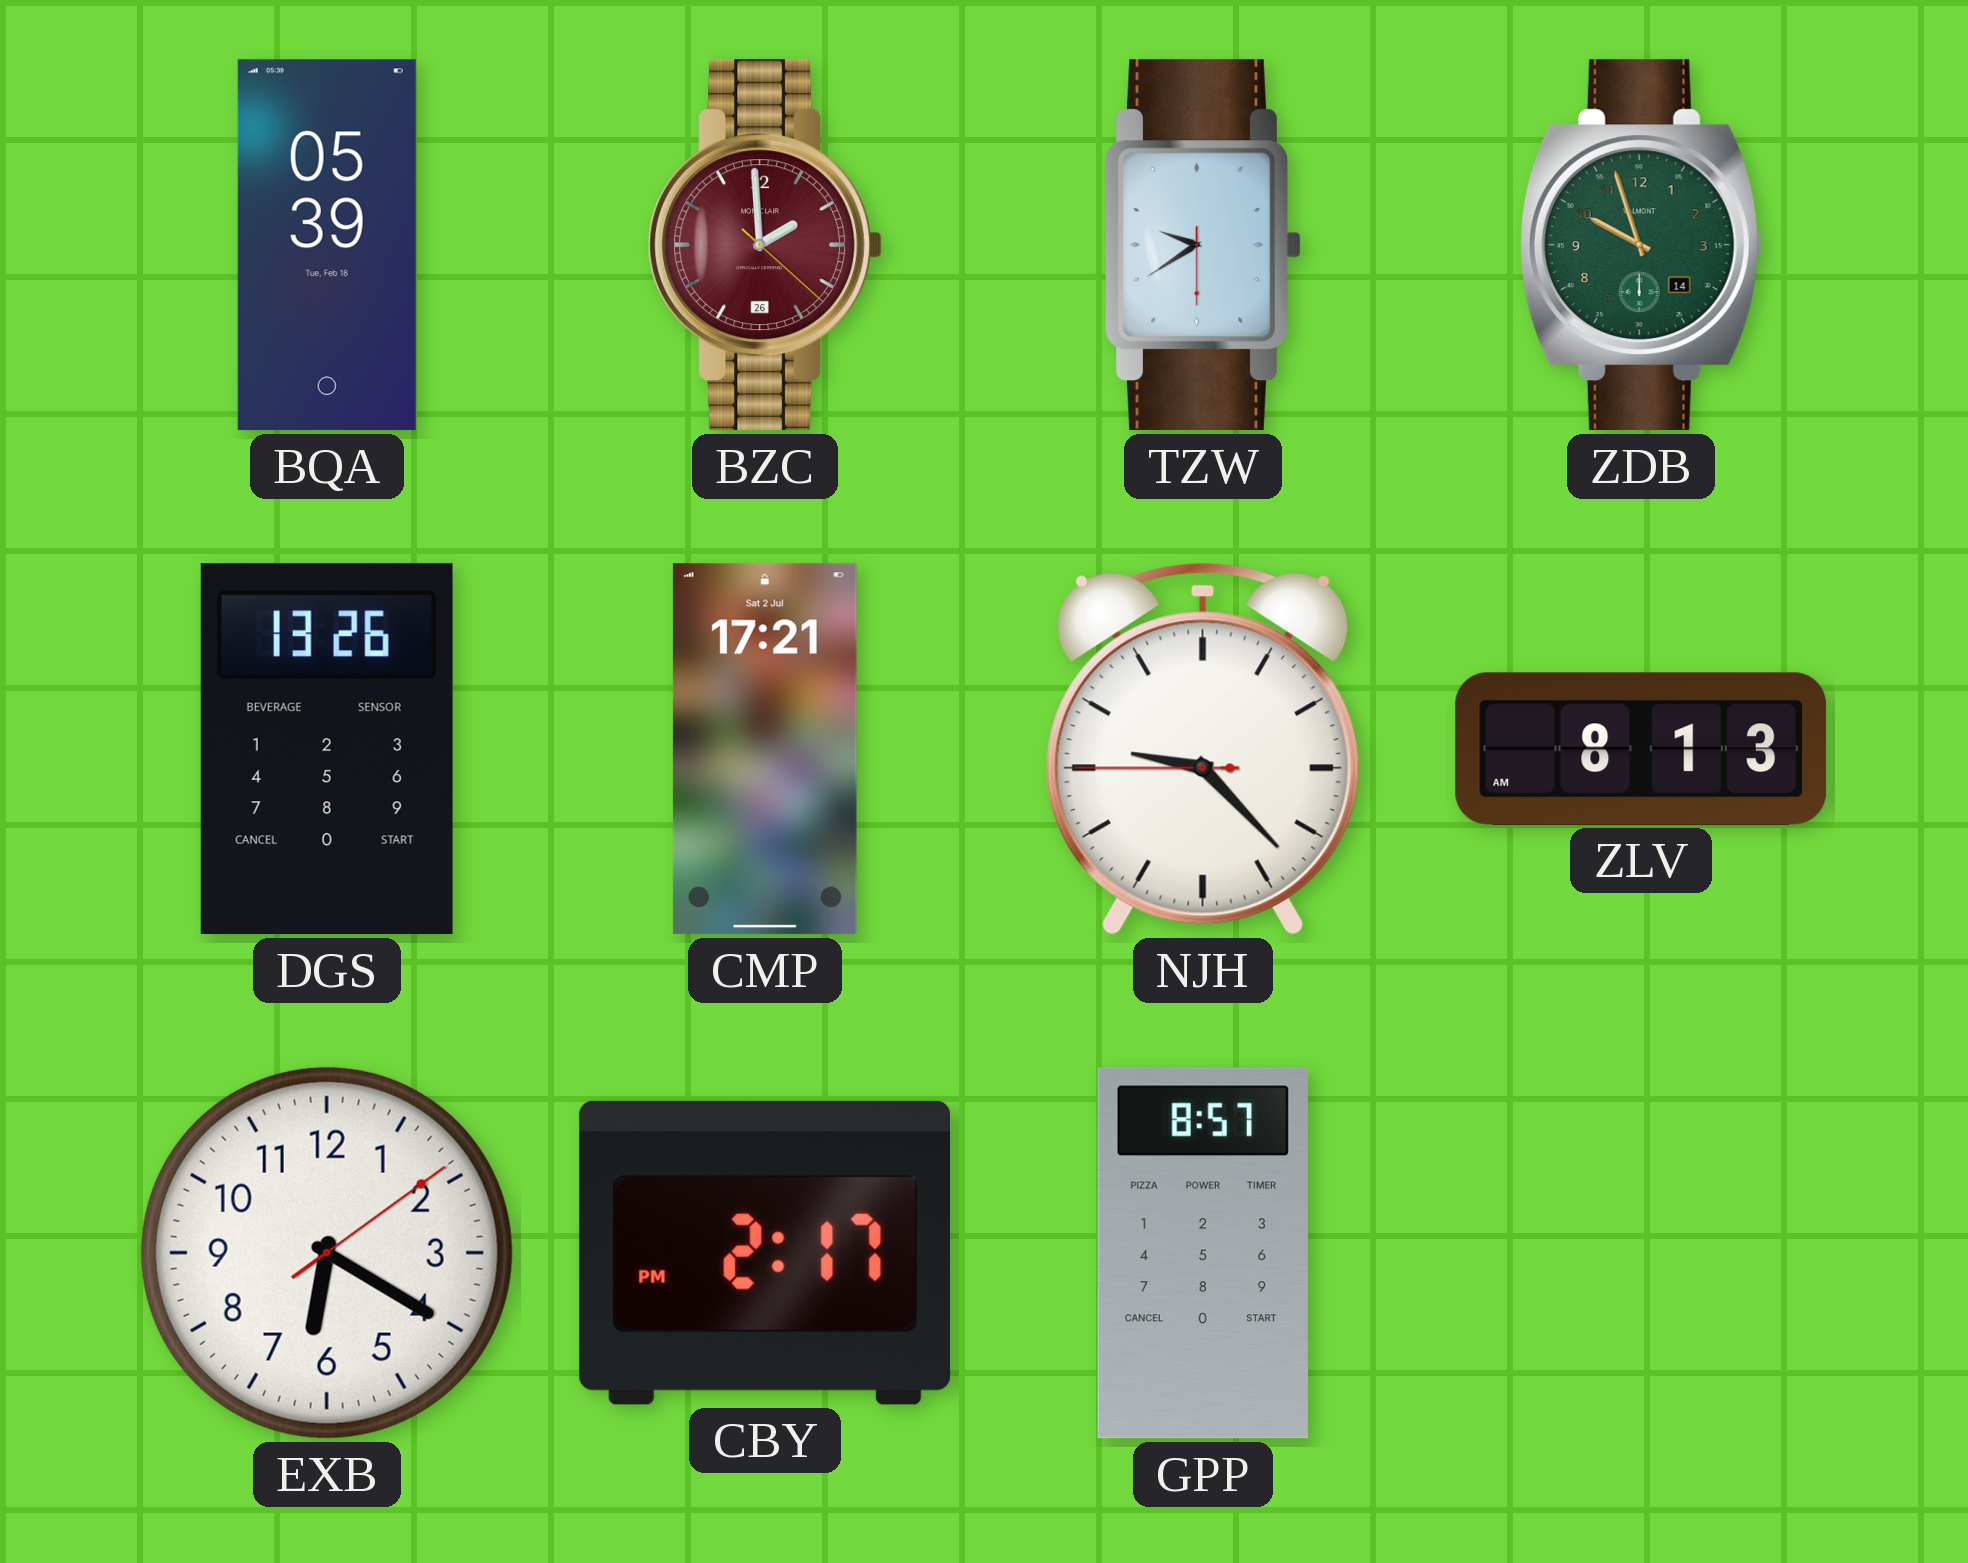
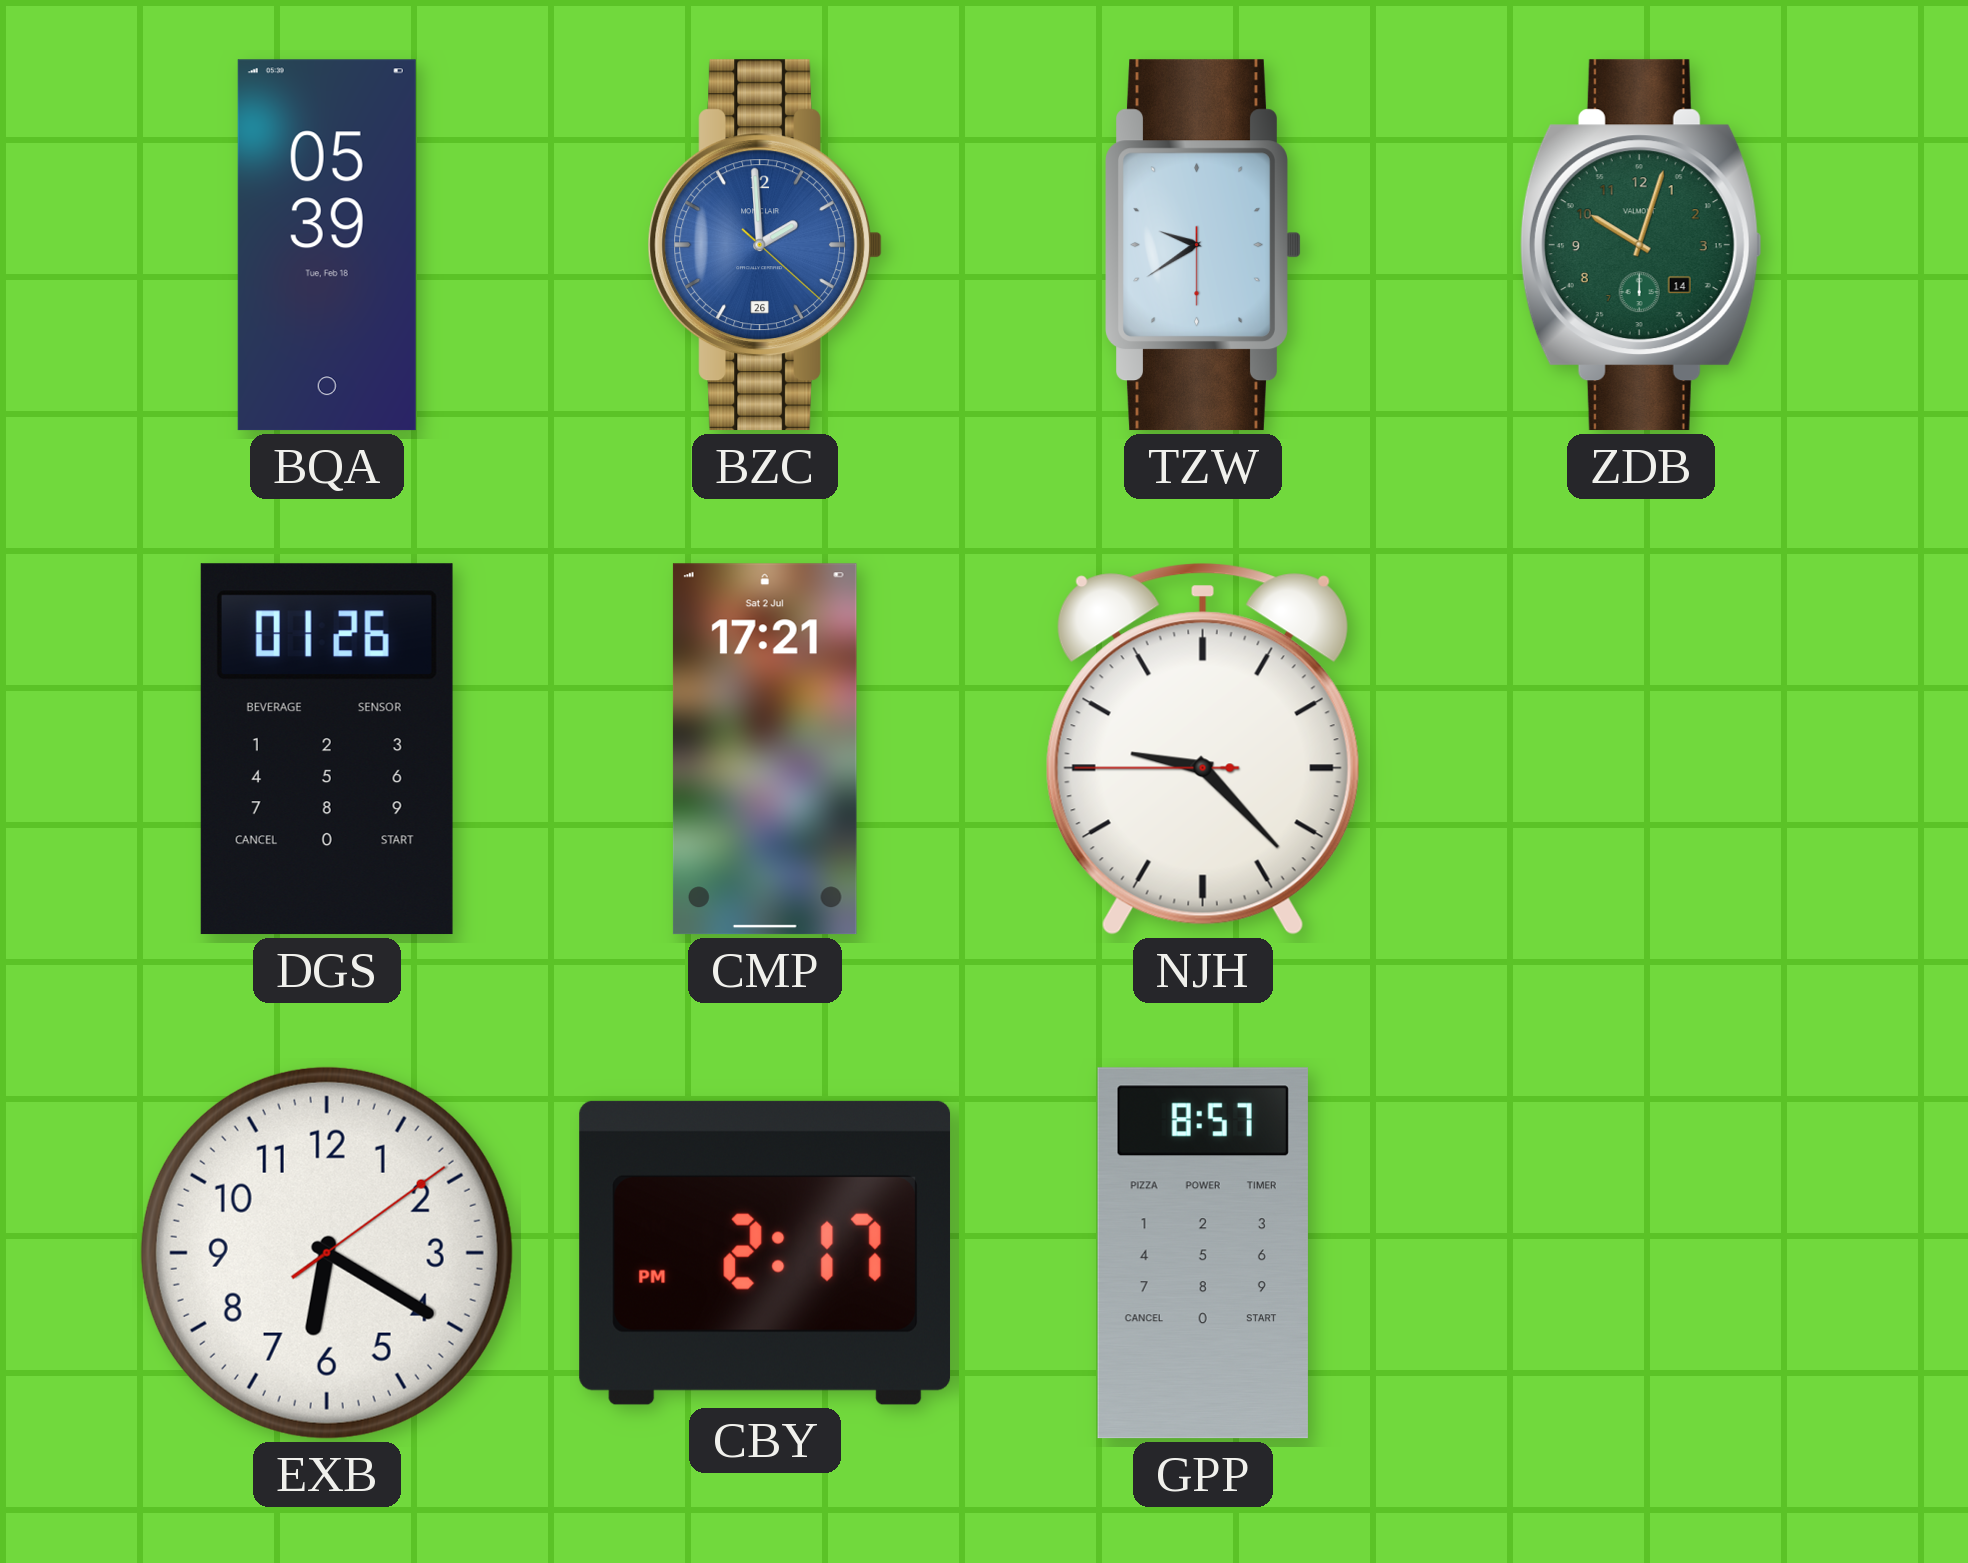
BZC dial: burgundy -> blue
ZDB: 9:57 -> 10:03
DGS: 13:26 -> 01:26
ZLV: 8:13 -> none
